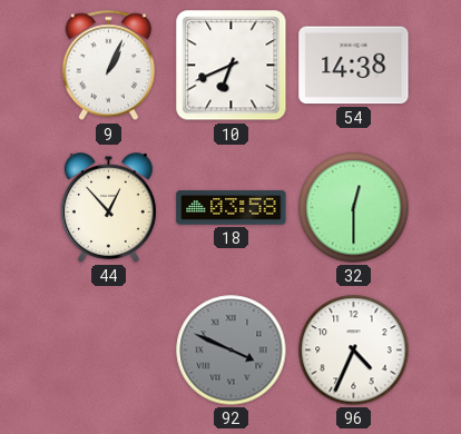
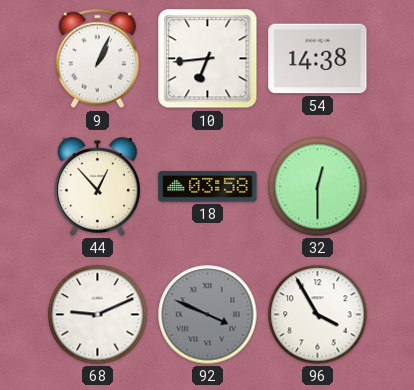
10: 6:41 -> 6:44
68: none -> 9:11
96: 4:34 -> 3:55
